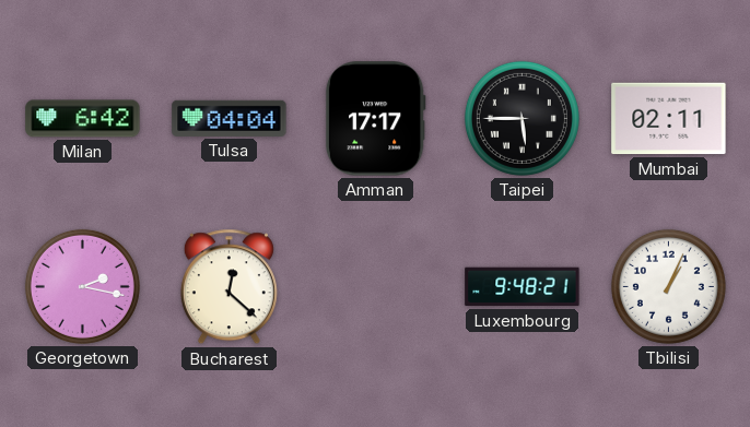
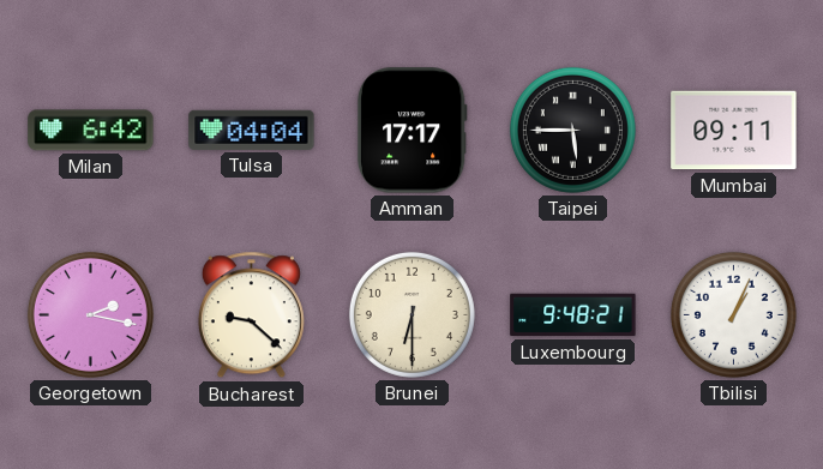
Mumbai: 02:11 -> 09:11
Bucharest: 12:22 -> 9:22
Brunei: none -> 6:30
